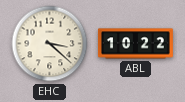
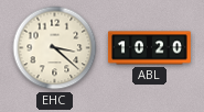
ABL: 10:22 -> 10:20
